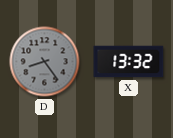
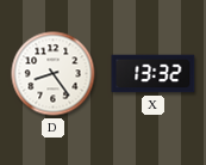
D dial: grey -> white
